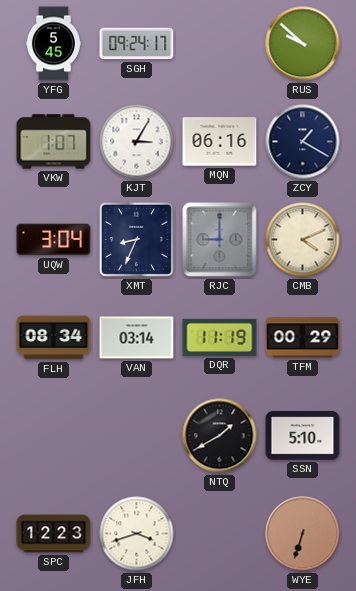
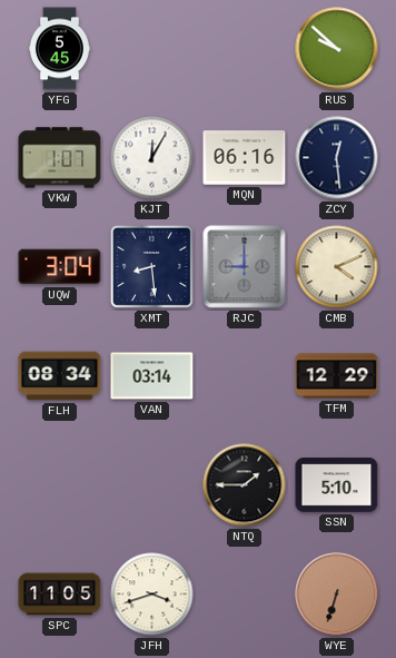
SGH: 09:24 -> none
KJT: 3:05 -> 12:05
ZCY: 1:20 -> 12:29
XMT: 8:34 -> 8:29
DQR: 11:19 -> none
TFM: 00:29 -> 12:29
NTQ: 1:40 -> 1:45
SPC: 12:23 -> 11:05
